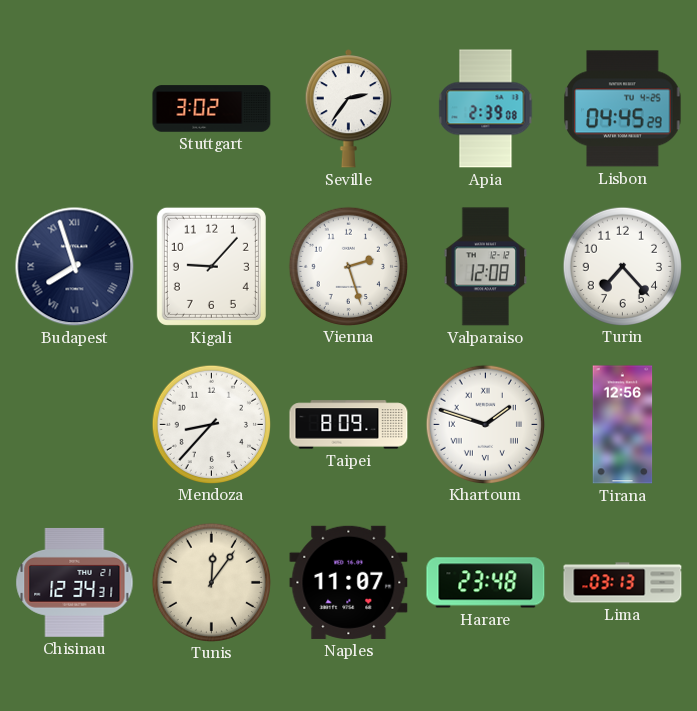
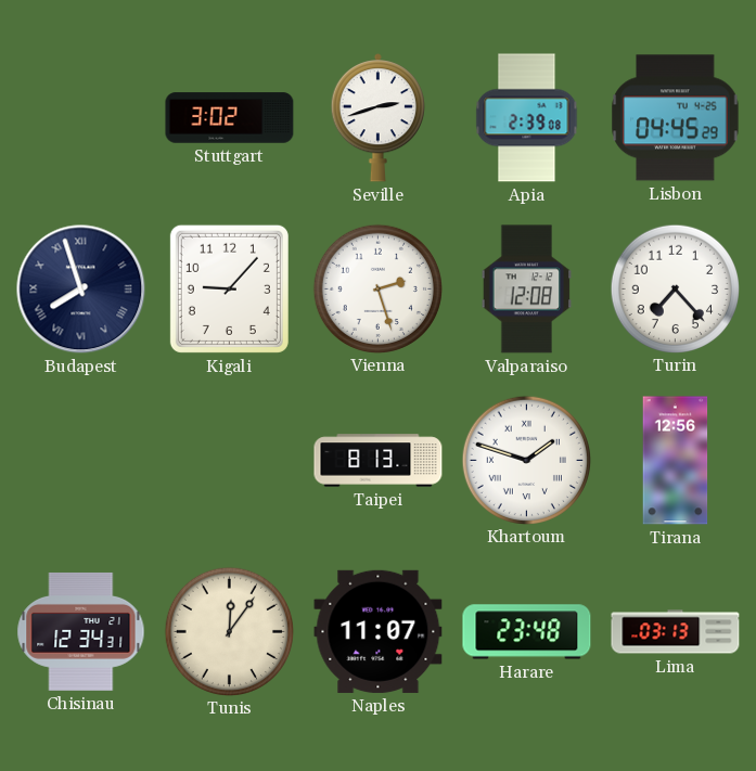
Seville: 2:36 -> 2:42
Mendoza: 8:37 -> none
Taipei: 8:09 -> 8:13
